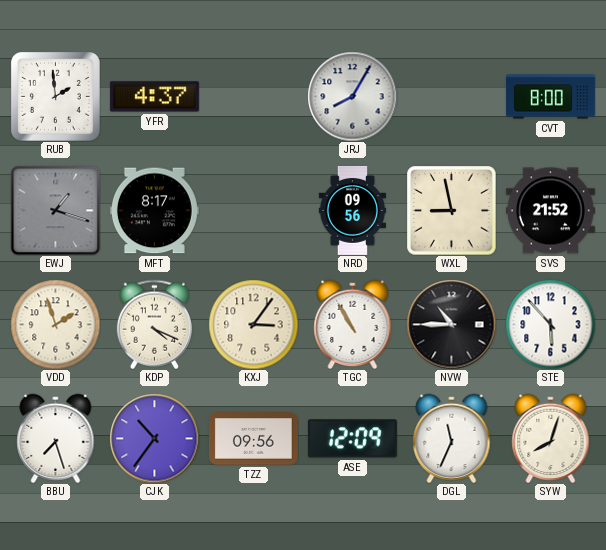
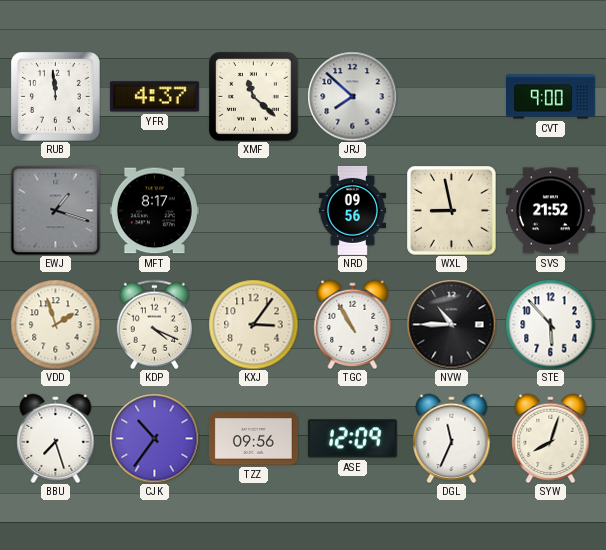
RUB: 1:59 -> 11:59
XMF: none -> 11:22
JRJ: 8:05 -> 7:52
CVT: 8:00 -> 9:00
